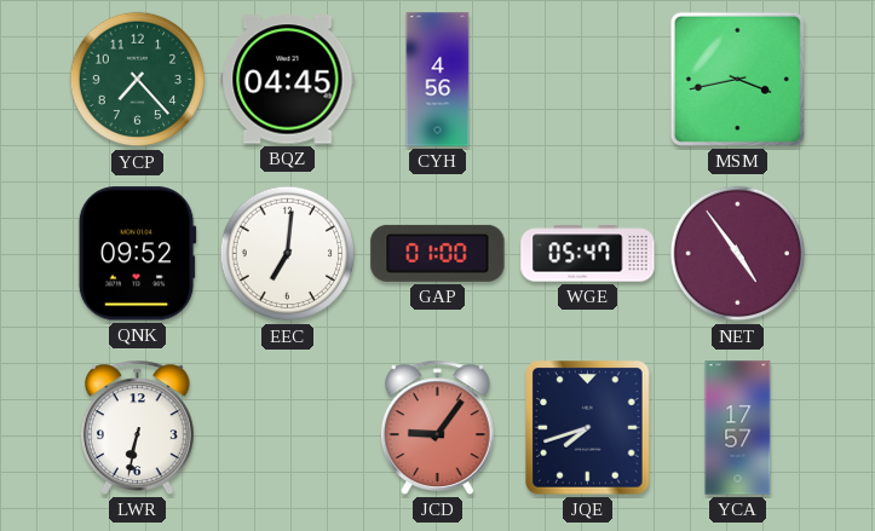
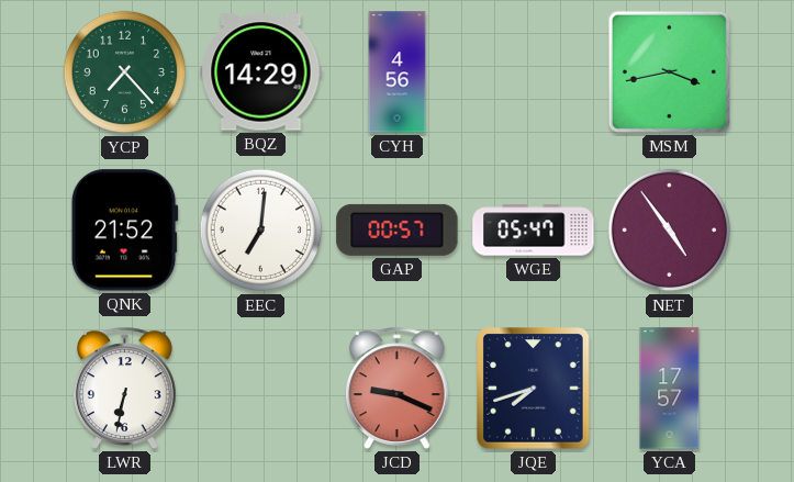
BQZ: 04:45 -> 14:29
QNK: 09:52 -> 21:52
GAP: 01:00 -> 00:57
JCD: 9:06 -> 9:19
